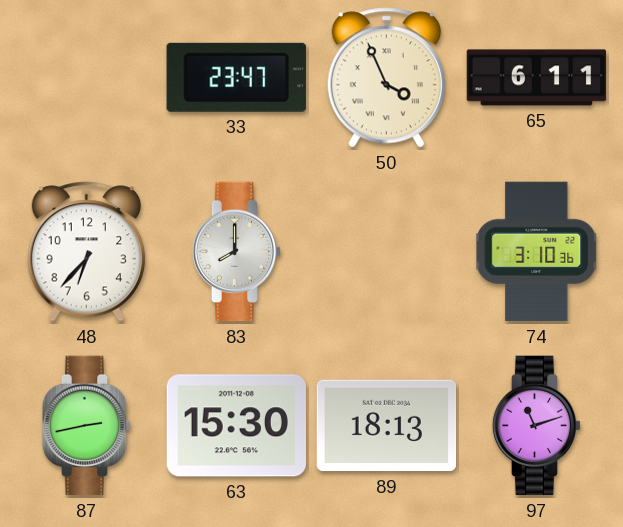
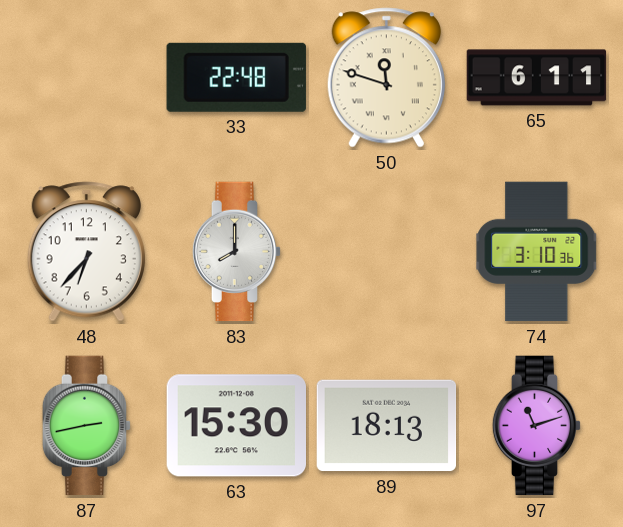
33: 23:47 -> 22:48
50: 3:56 -> 11:48
